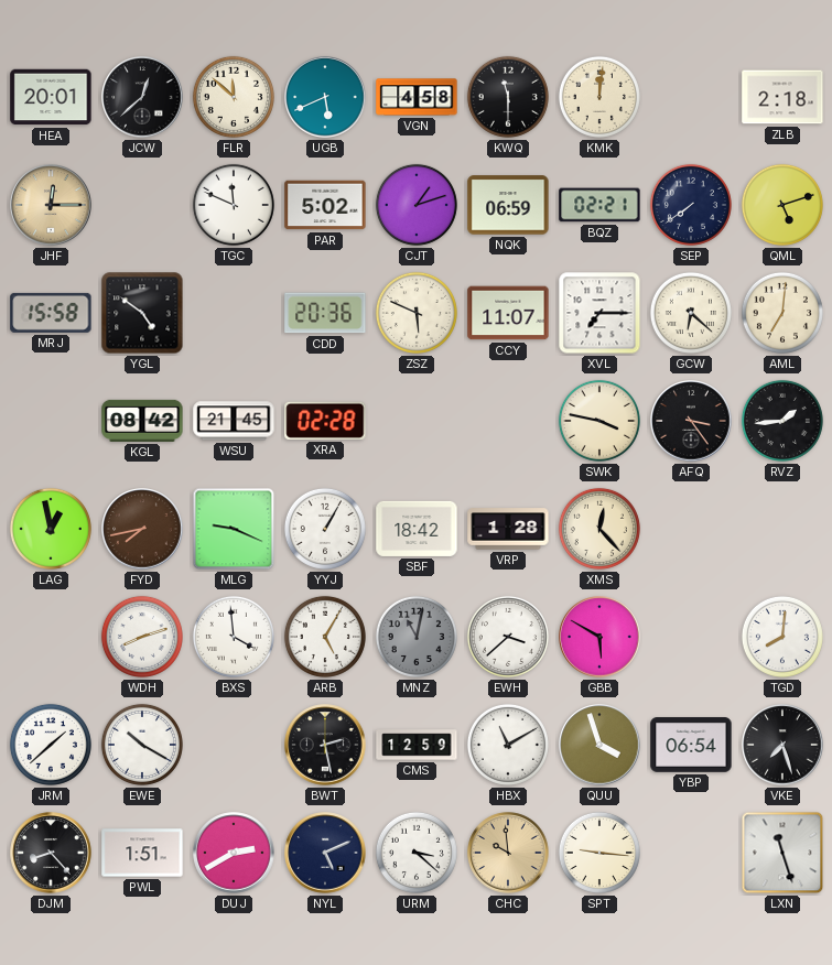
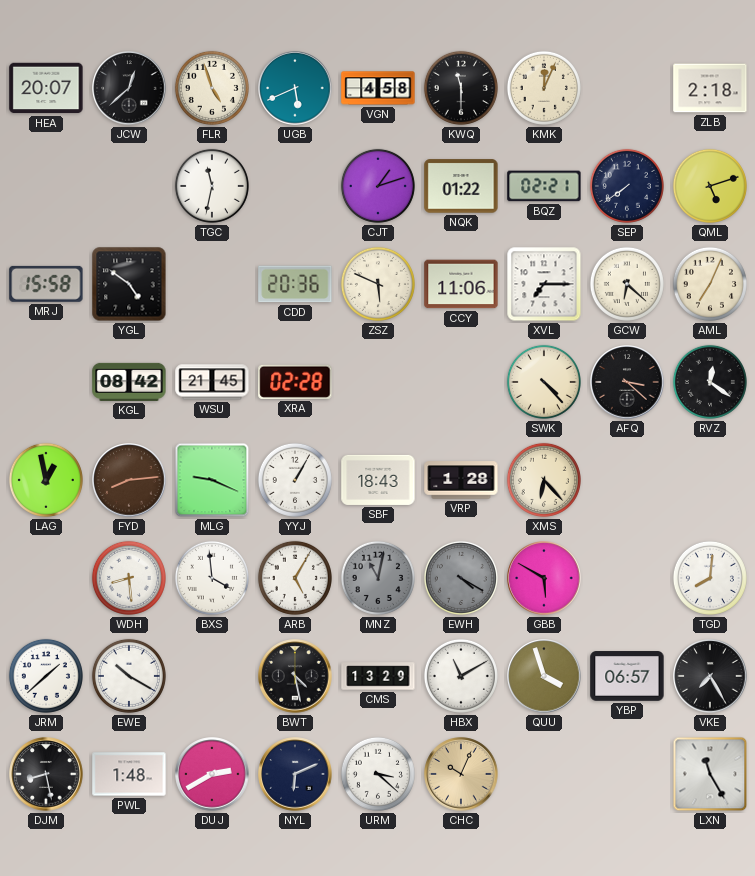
HEA: 20:01 -> 20:07
FLR: 11:52 -> 4:57
KMK: 12:01 -> 12:04
JHF: 12:15 -> none
TGC: 11:49 -> 11:32
PAR: 5:02 -> none
NQK: 06:59 -> 01:22
CCY: 11:07 -> 11:06
AML: 7:01 -> 7:04
SWK: 3:47 -> 4:23
AFQ: 3:24 -> 3:22
RVZ: 1:44 -> 12:21
FYD: 7:43 -> 8:14
SBF: 18:42 -> 18:43
XMS: 12:23 -> 6:23
WDH: 8:12 -> 8:29
EWH: 3:38 -> 4:20
EWH dial: white -> grey
BWT: 2:28 -> 4:28
CMS: 12:59 -> 13:29
YBP: 06:54 -> 06:57
VKE: 7:27 -> 7:25
DJM: 8:23 -> 8:28
PWL: 1:51 -> 1:48
NYL: 5:11 -> 6:11
CHC: 9:59 -> 10:04
SPT: 9:16 -> none
LXN: 11:27 -> 11:25
